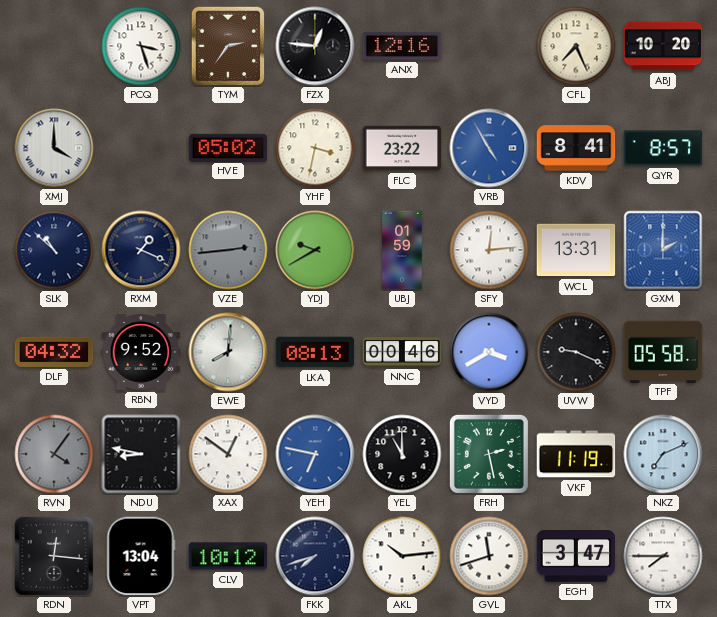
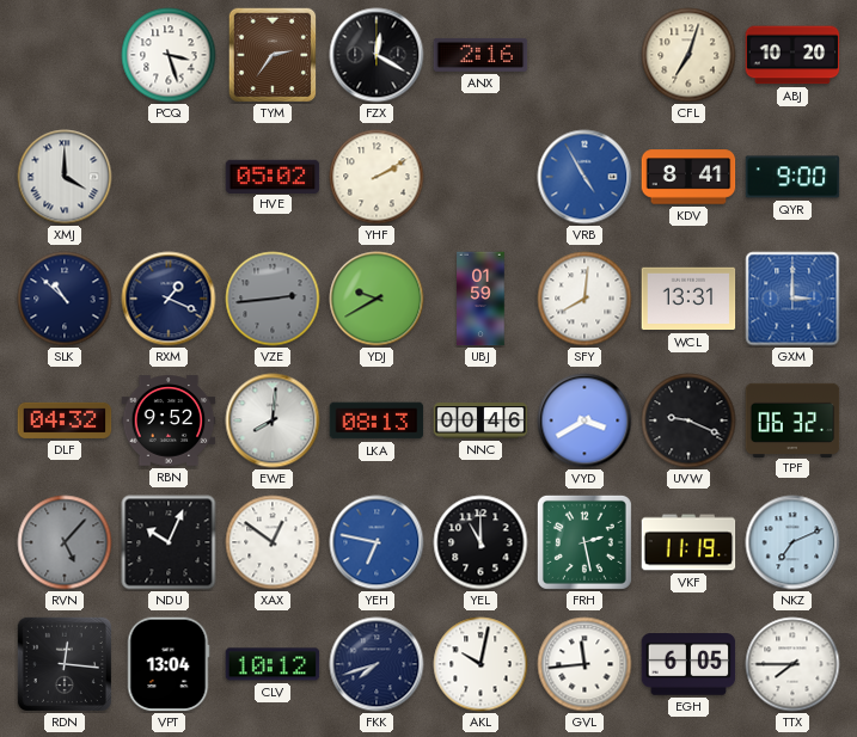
FZX: 12:46 -> 12:20
ANX: 12:16 -> 2:16
CFL: 7:26 -> 7:03
YHF: 3:32 -> 2:10
FLC: 23:22 -> none
QYR: 8:57 -> 9:00
SFY: 12:14 -> 8:01
GXM: 2:00 -> 3:00
TPF: 05:58 -> 06:32
RVN: 4:06 -> 5:07
NDU: 8:47 -> 10:04
AKL: 10:14 -> 10:02
GVL: 11:42 -> 11:44
EGH: 3:47 -> 6:05
